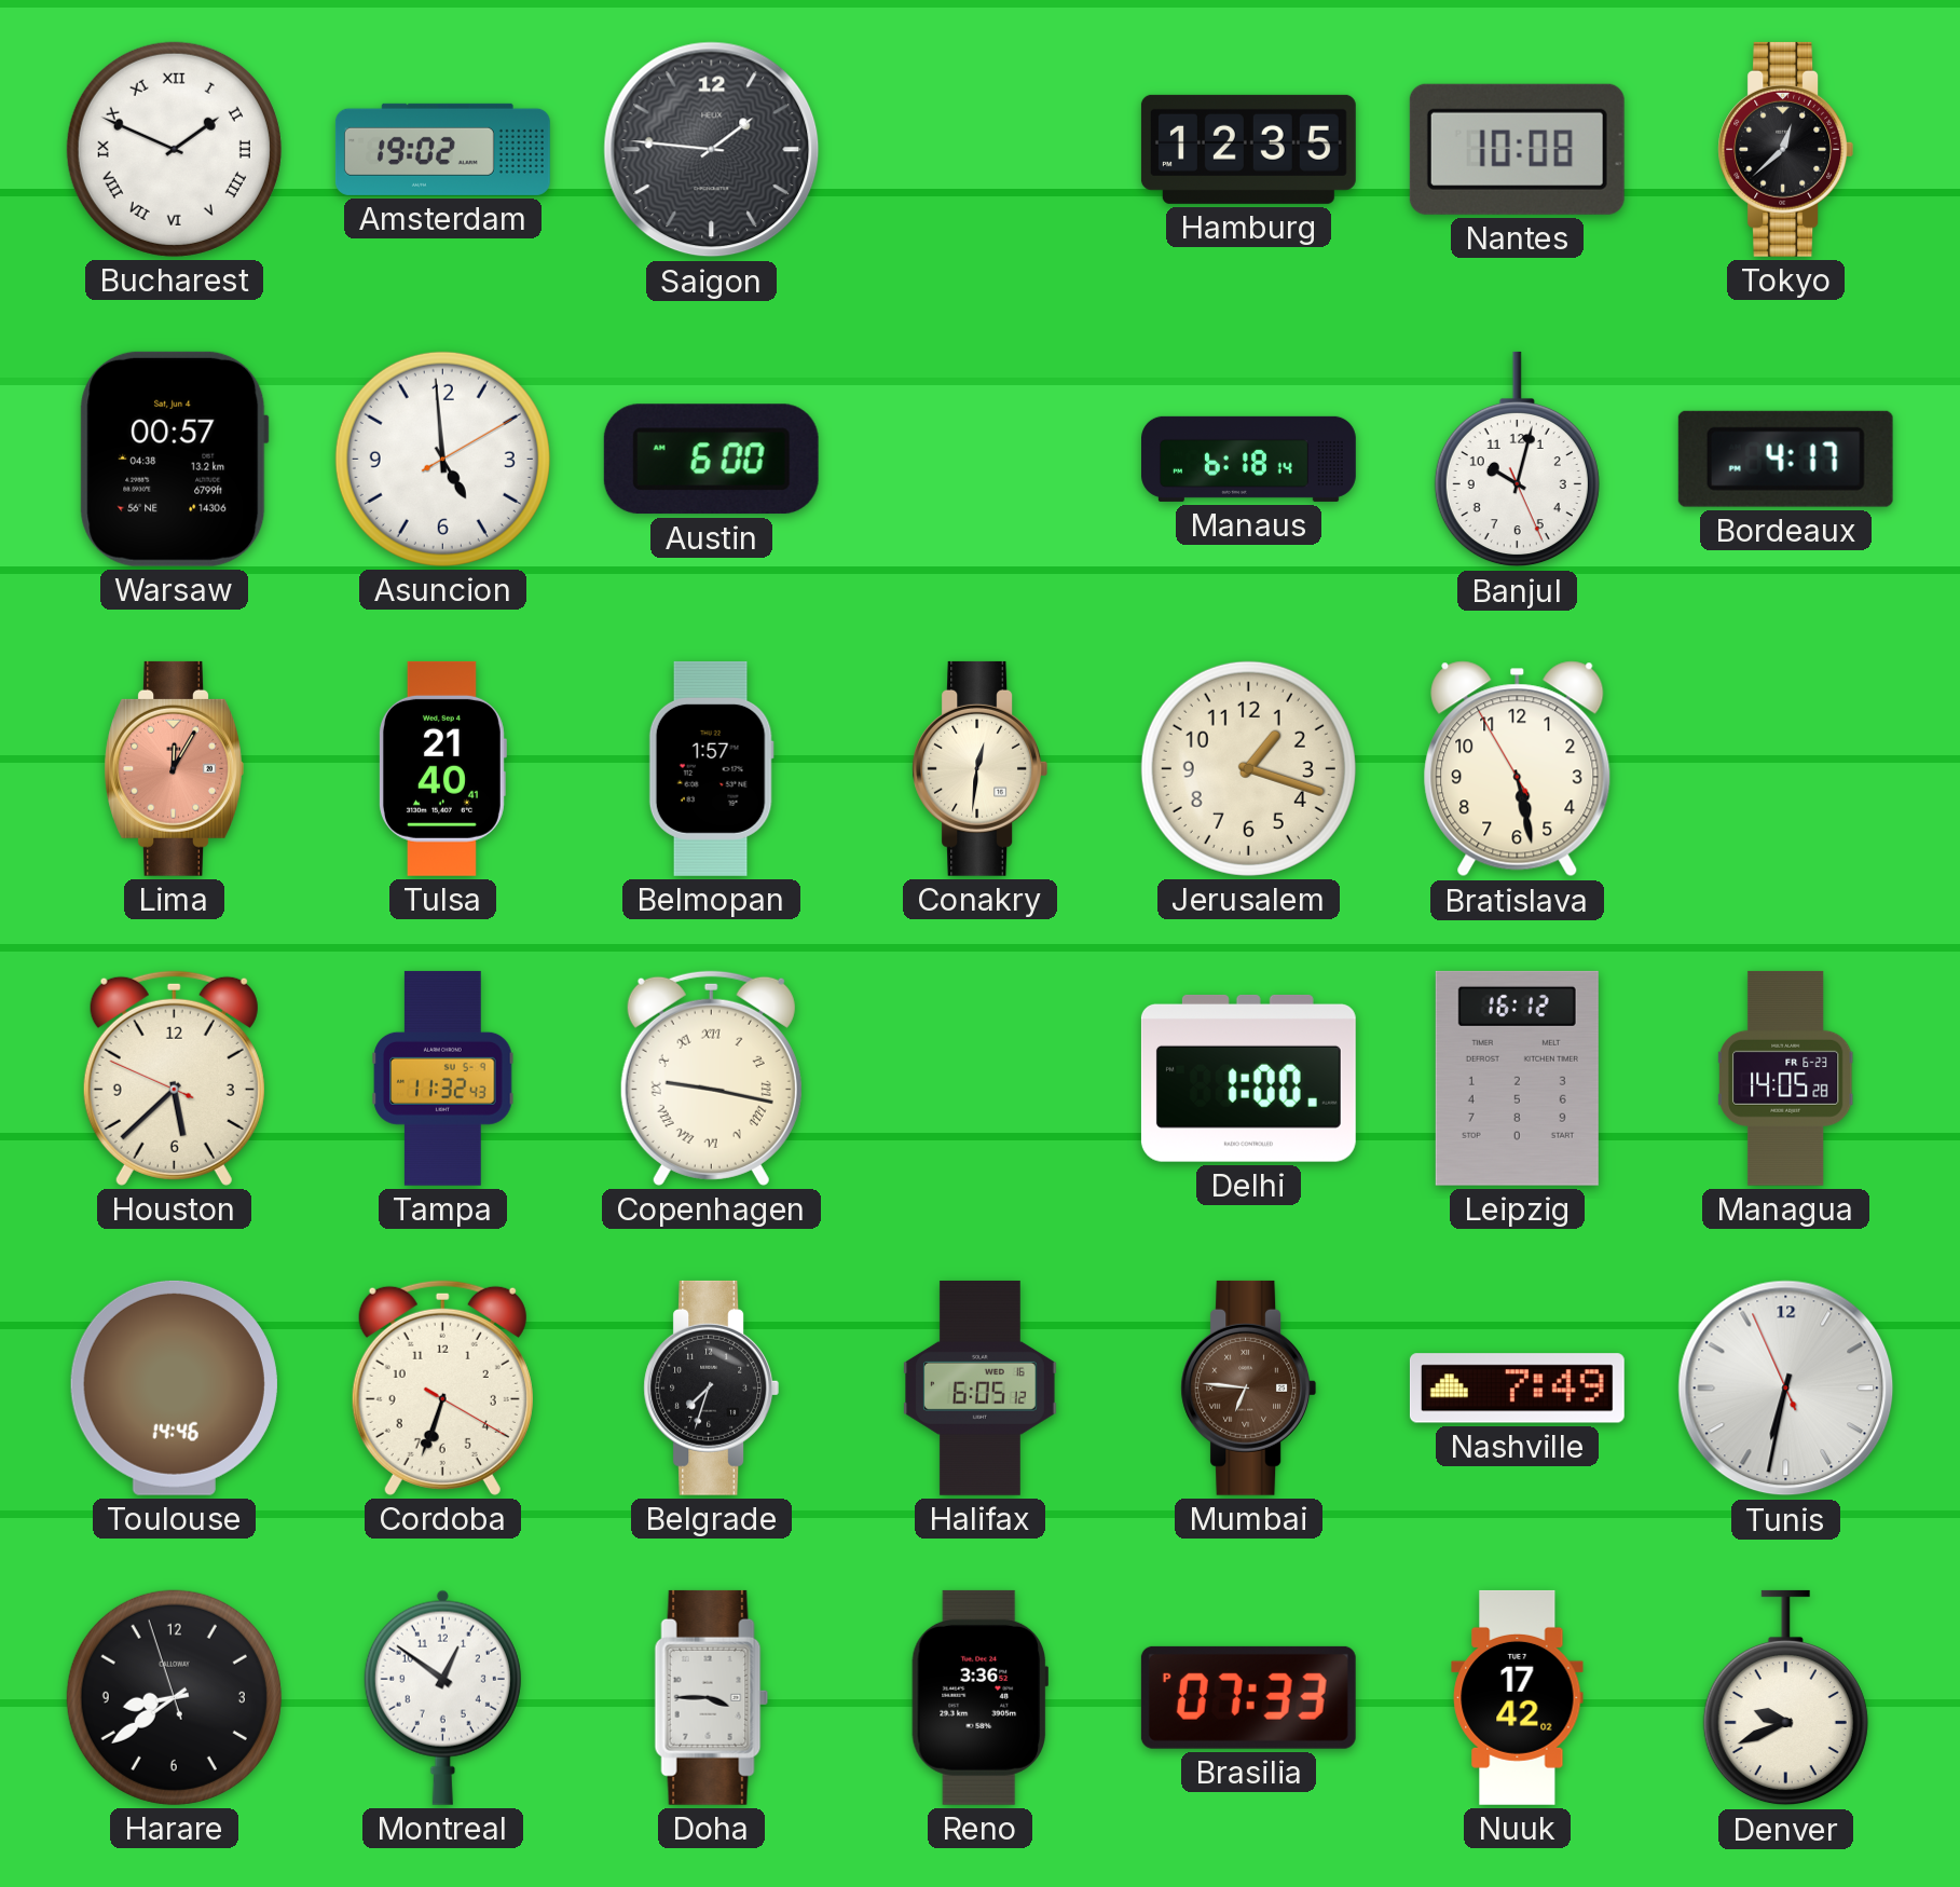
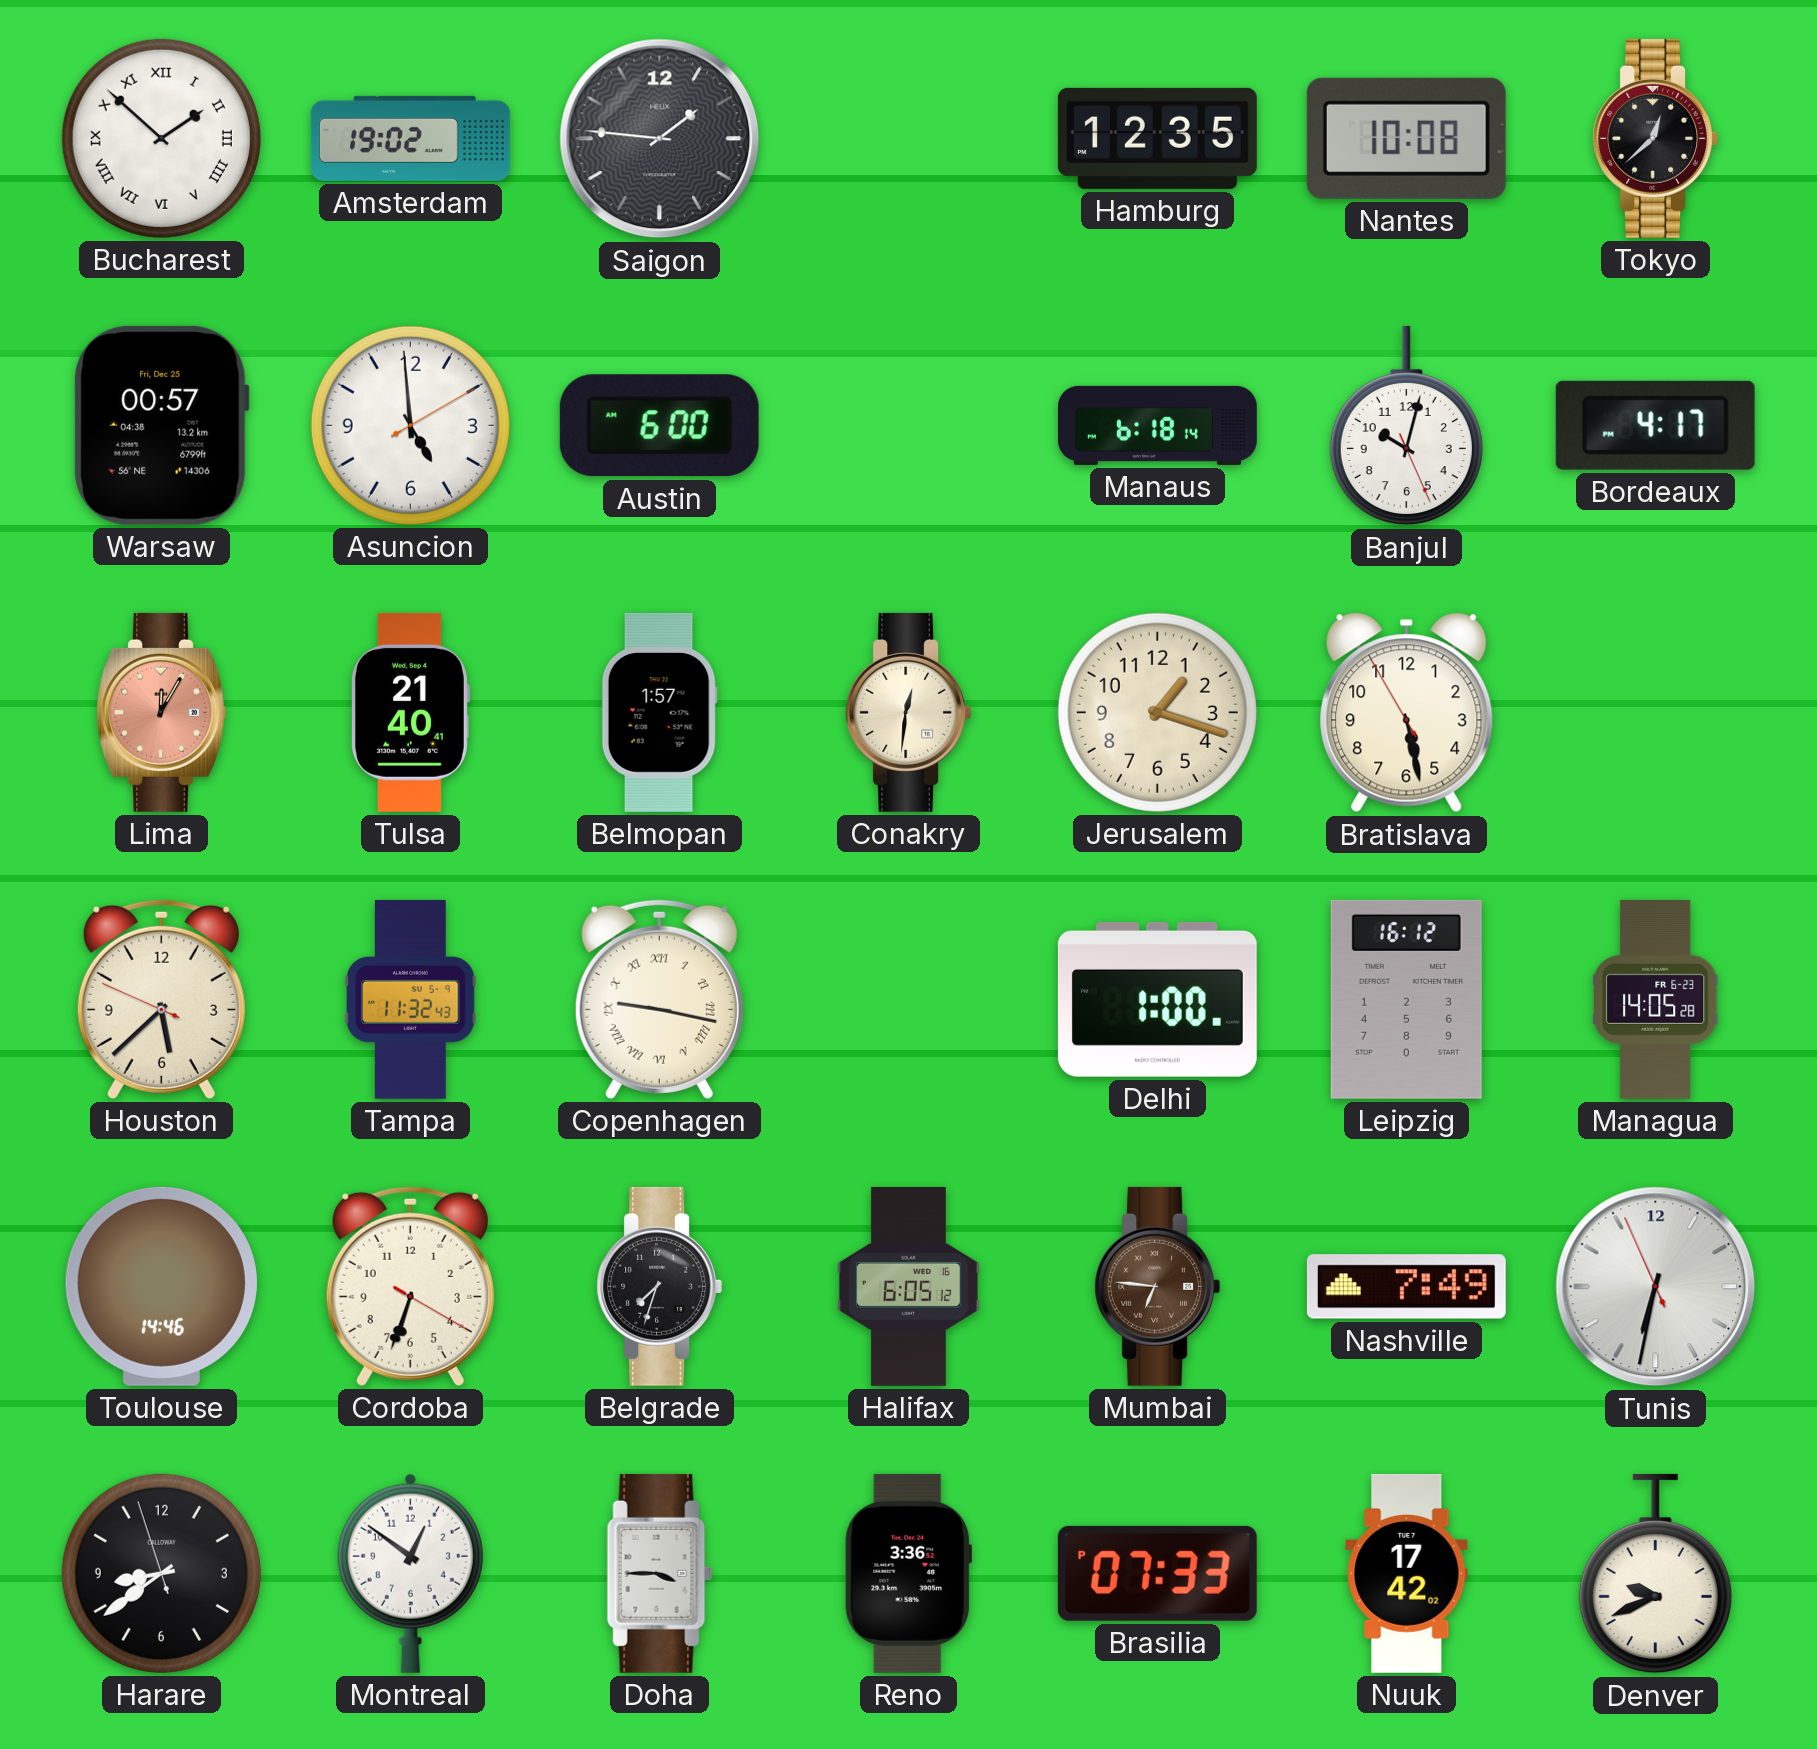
Bucharest: 1:49 -> 1:52
Warsaw date: Sat, Jun 4 -> Fri, Dec 25
